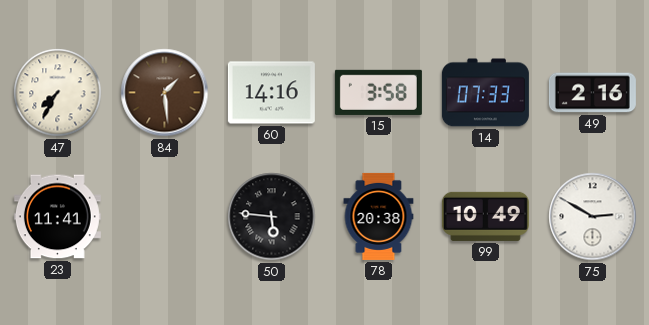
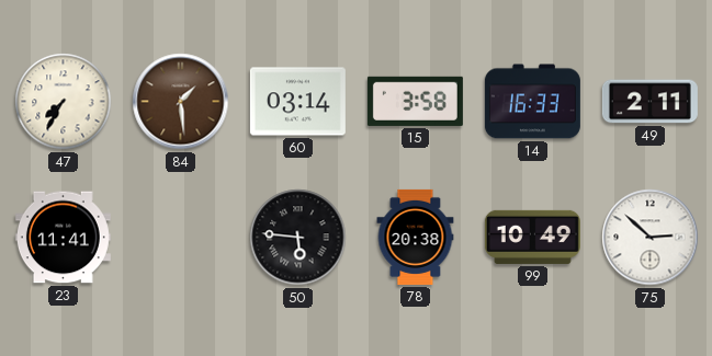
60: 14:16 -> 03:14
14: 07:33 -> 16:33
49: 2:16 -> 2:11
75: 2:50 -> 2:52
